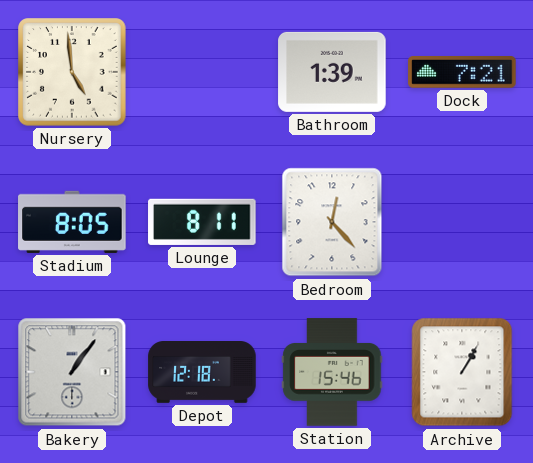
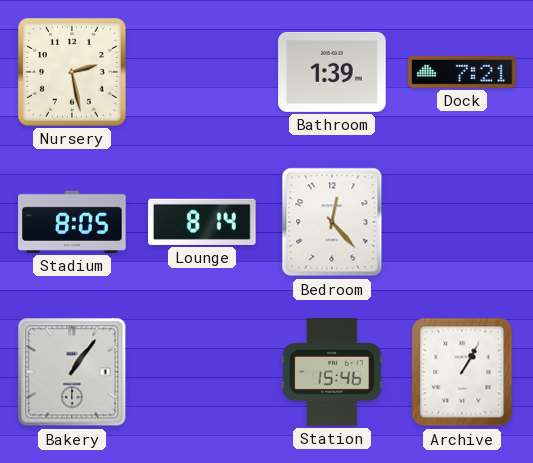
Nursery: 4:59 -> 2:28
Lounge: 8:11 -> 8:14
Depot: 12:18 -> none
